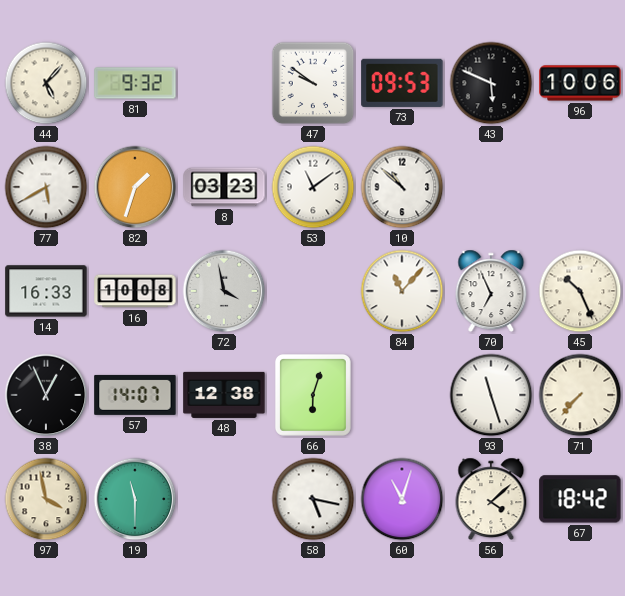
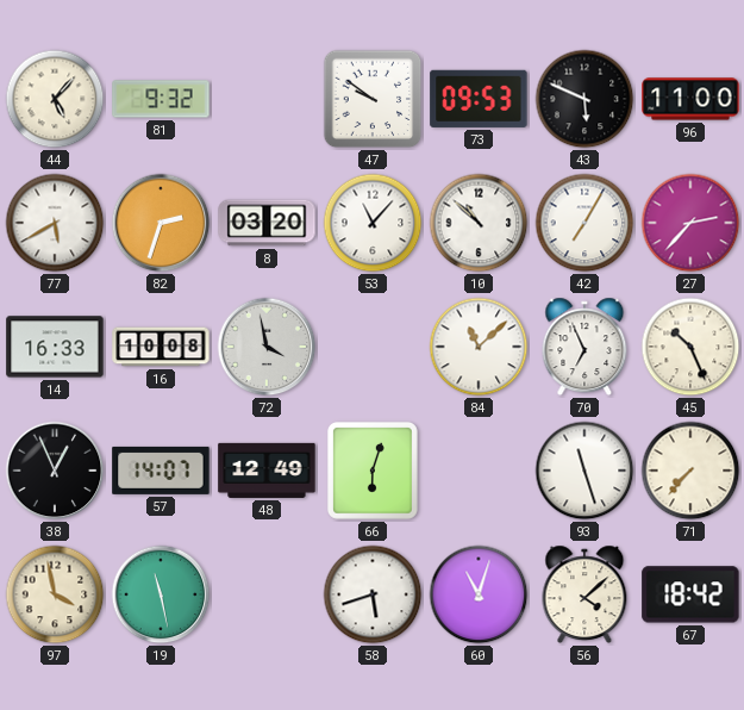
96: 10:06 -> 11:00
82: 1:33 -> 2:33
8: 03:23 -> 03:20
53: 11:09 -> 11:07
42: none -> 7:05
27: none -> 2:37
84: 11:07 -> 11:08
48: 12:38 -> 12:49
19: 11:30 -> 11:28
58: 5:17 -> 5:42
